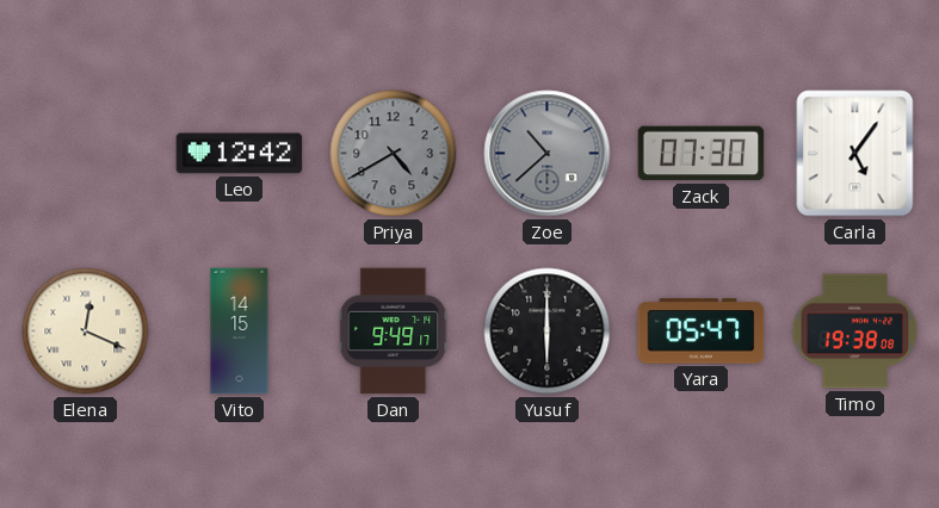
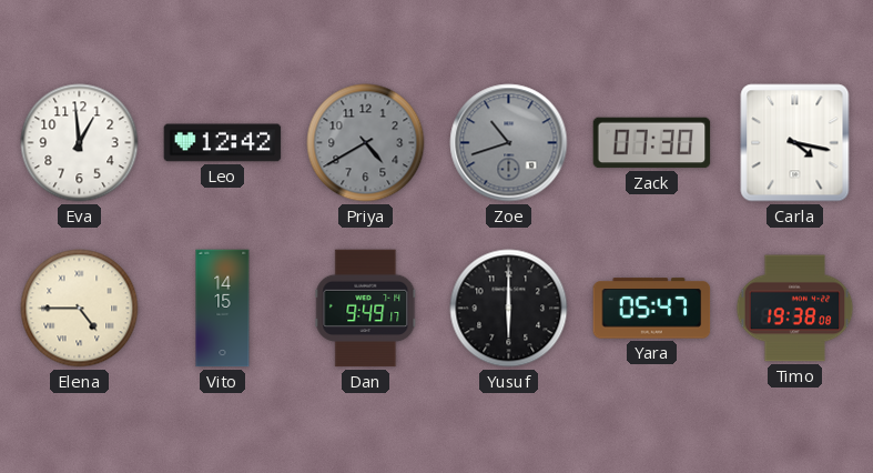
Eva: none -> 12:59
Zoe: 10:38 -> 10:42
Carla: 5:06 -> 4:17
Elena: 12:19 -> 4:45
